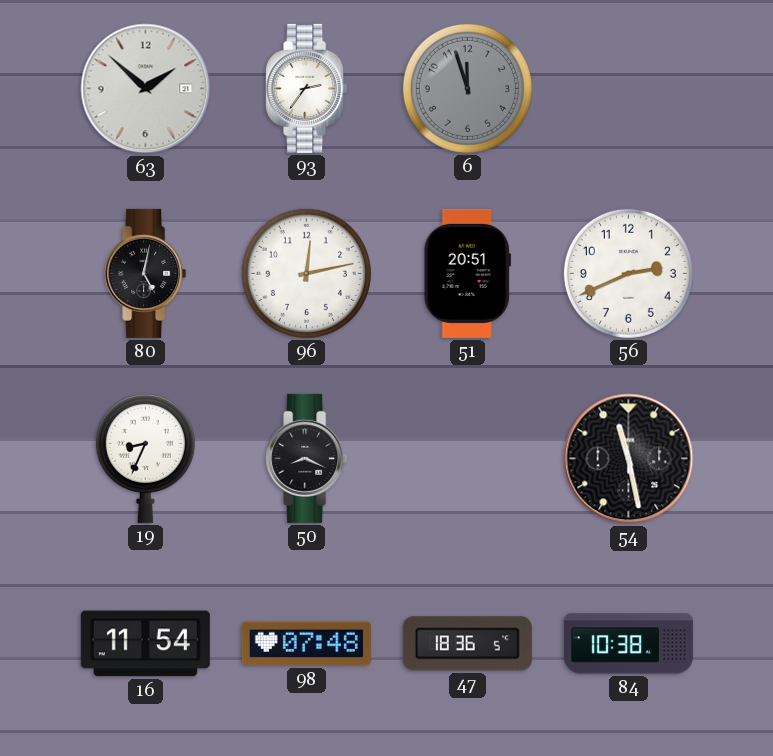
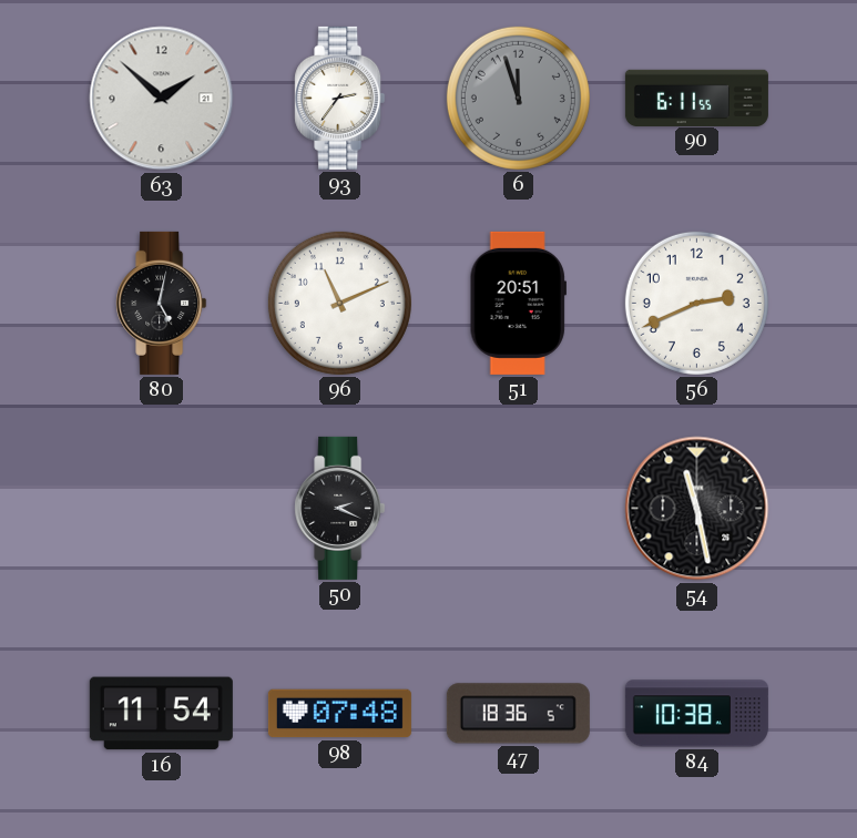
90: none -> 6:11
96: 12:13 -> 11:11
19: 8:34 -> none
50: 8:19 -> 2:19
